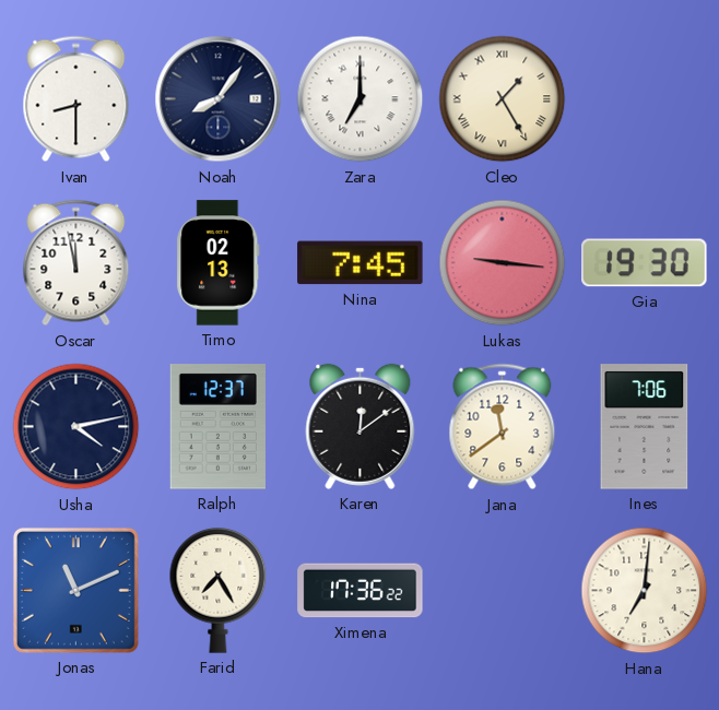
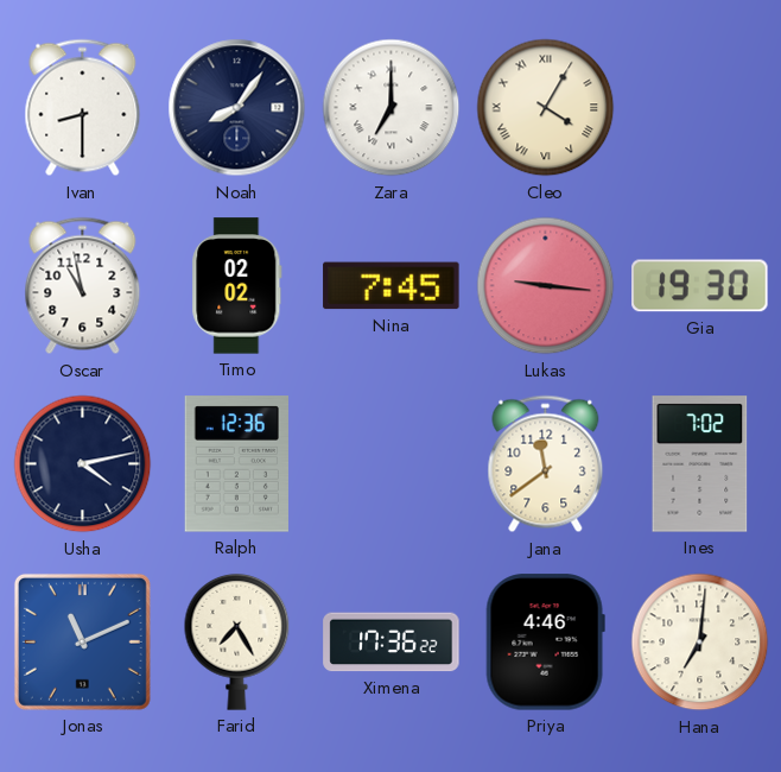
Cleo: 1:25 -> 4:05
Oscar: 11:58 -> 10:58
Timo: 02:13 -> 02:02
Ralph: 12:37 -> 12:36
Karen: 12:09 -> none
Ines: 7:06 -> 7:02
Priya: none -> 4:46
